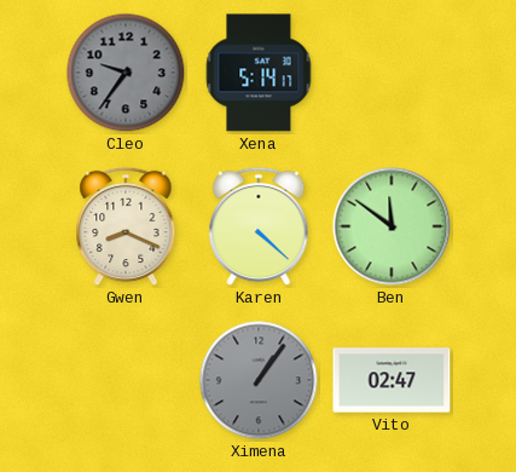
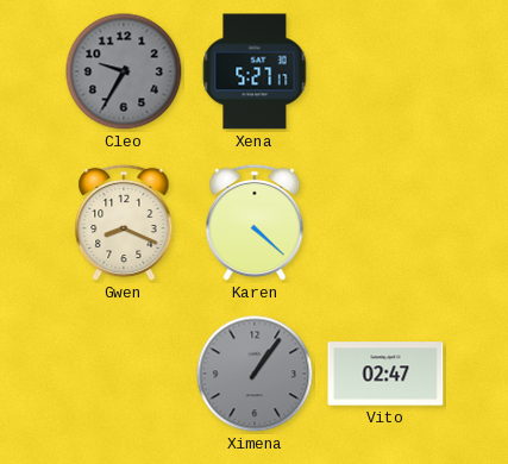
Cleo: 9:36 -> 9:35
Xena: 5:14 -> 5:27
Ben: 11:51 -> none
